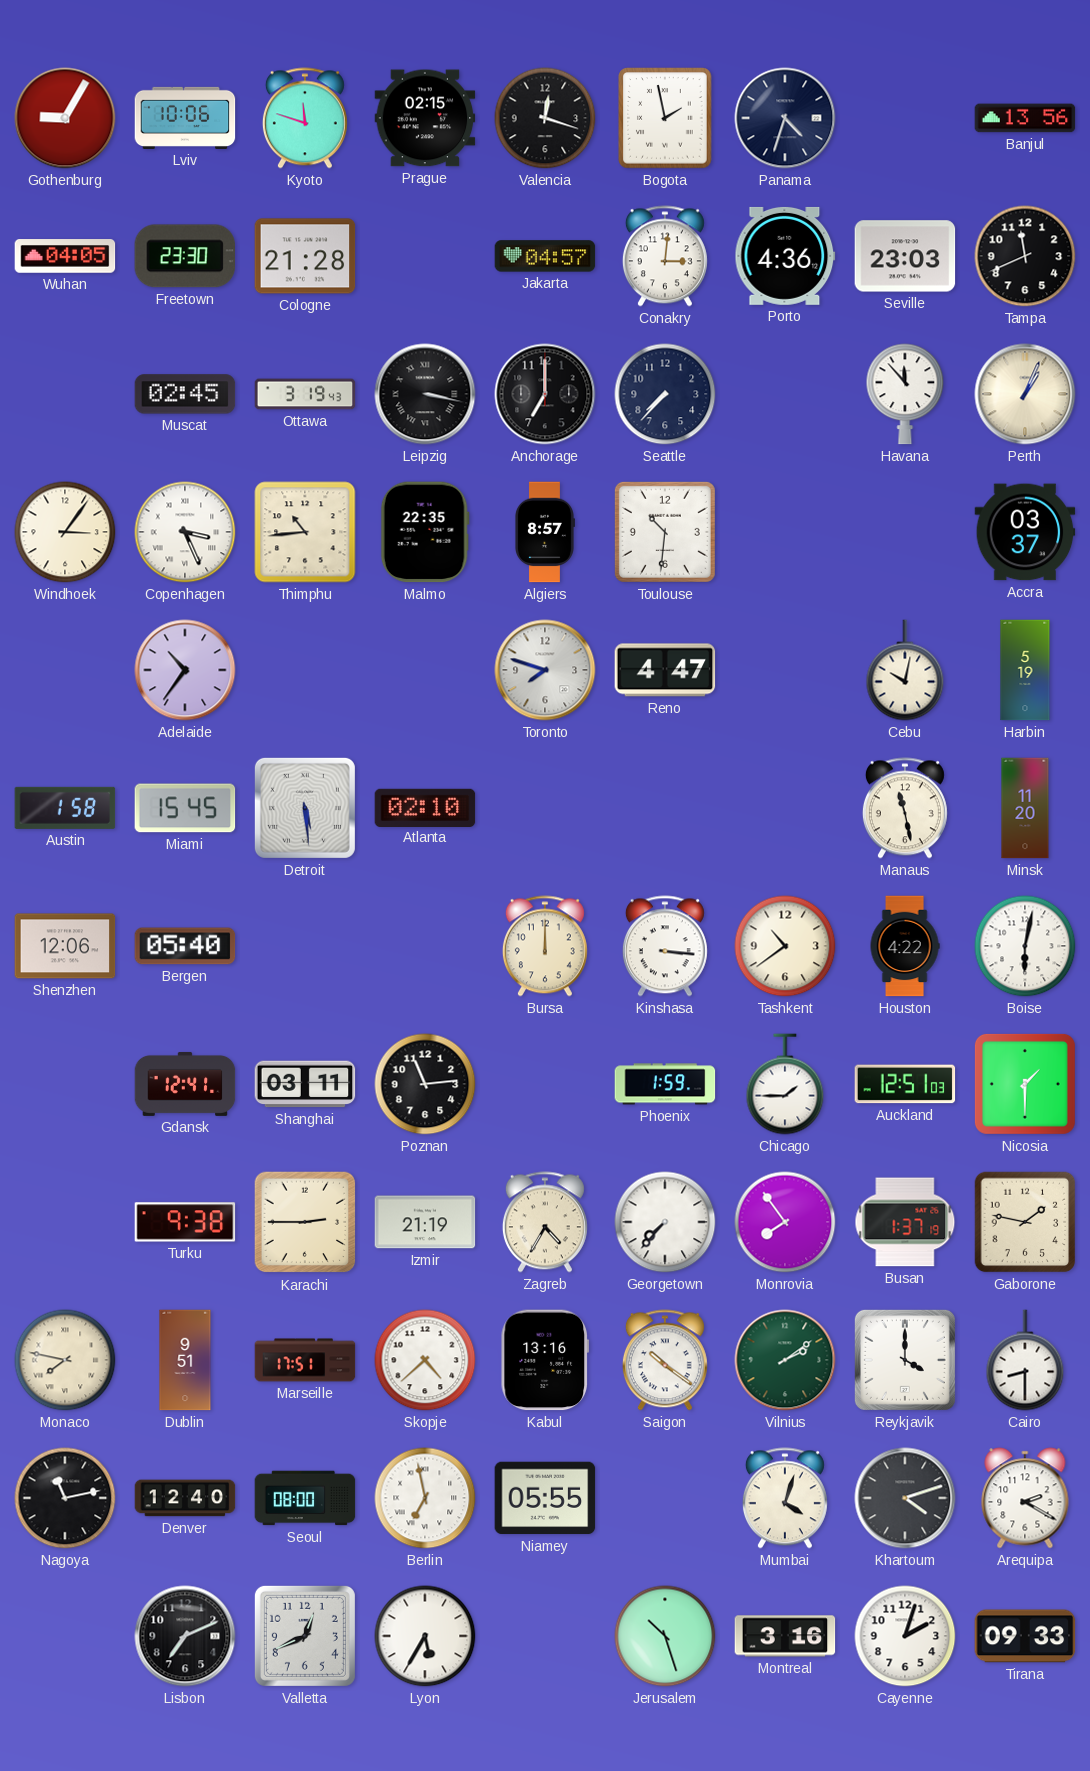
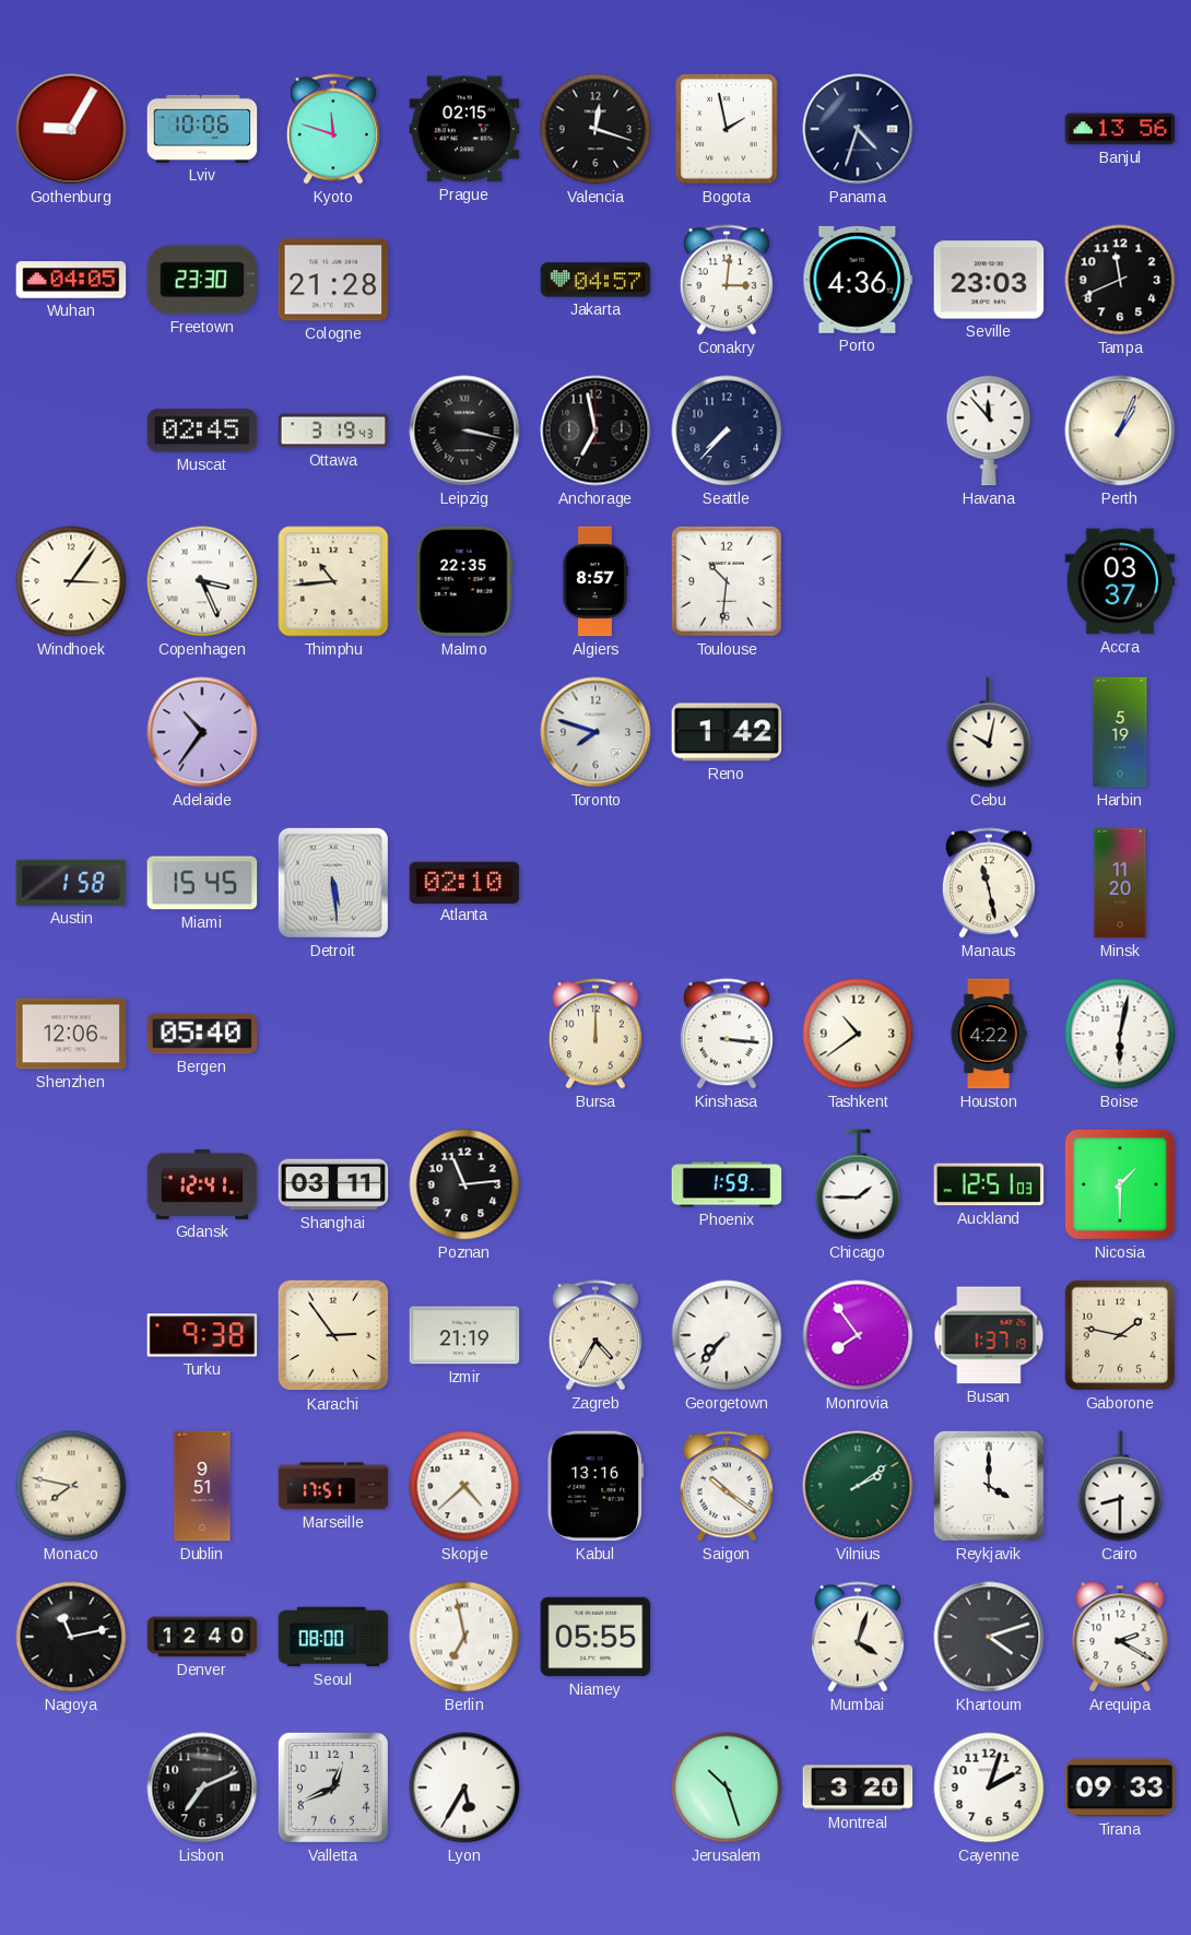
Anchorage: 7:00 -> 6:58
Reno: 4:47 -> 1:42
Karachi: 2:45 -> 2:54
Montreal: 3:16 -> 3:20
